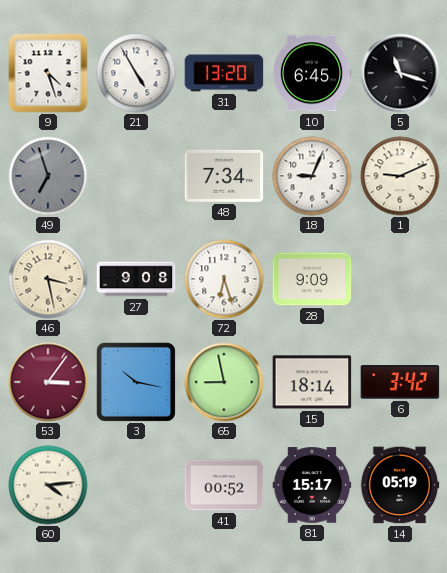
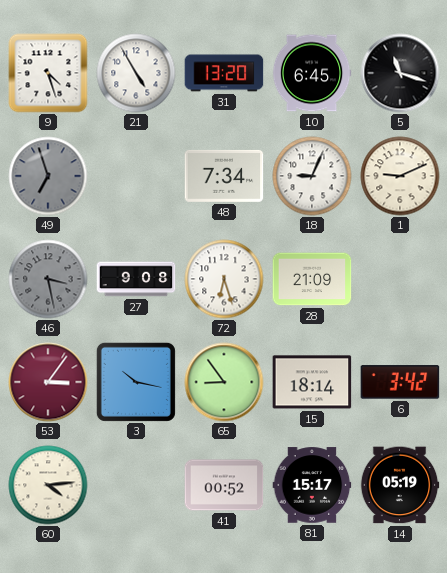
46 dial: cream -> grey
28: 9:09 -> 21:09
65: 8:58 -> 8:54
